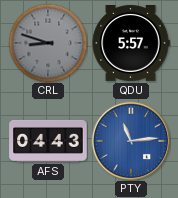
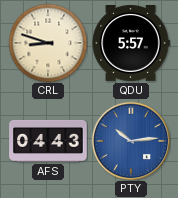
CRL dial: grey -> cream
PTY: 11:14 -> 10:14
